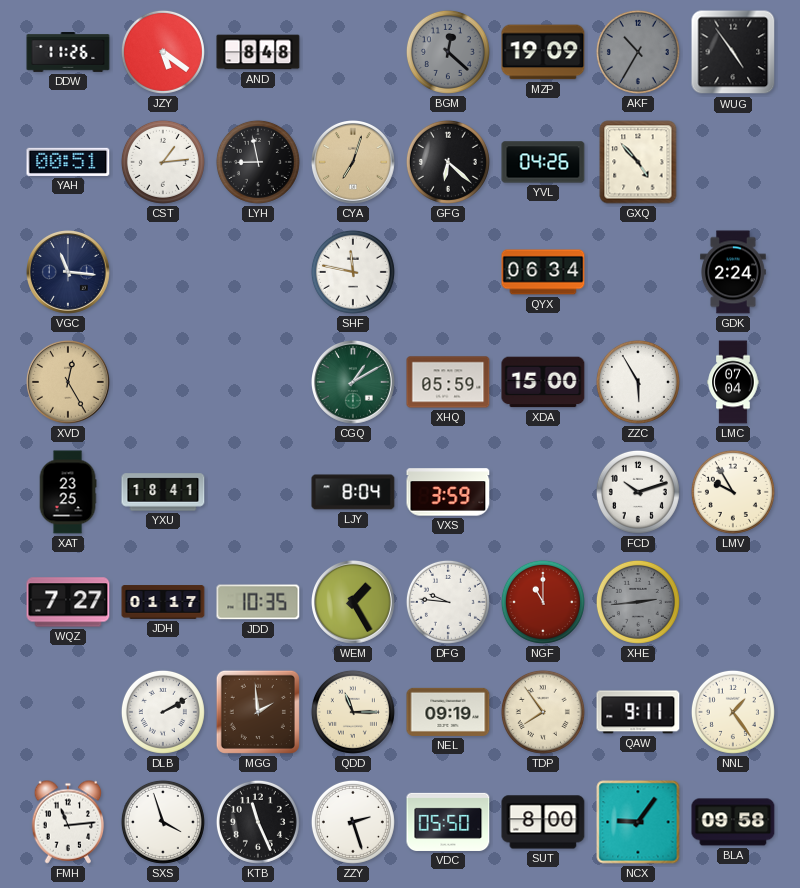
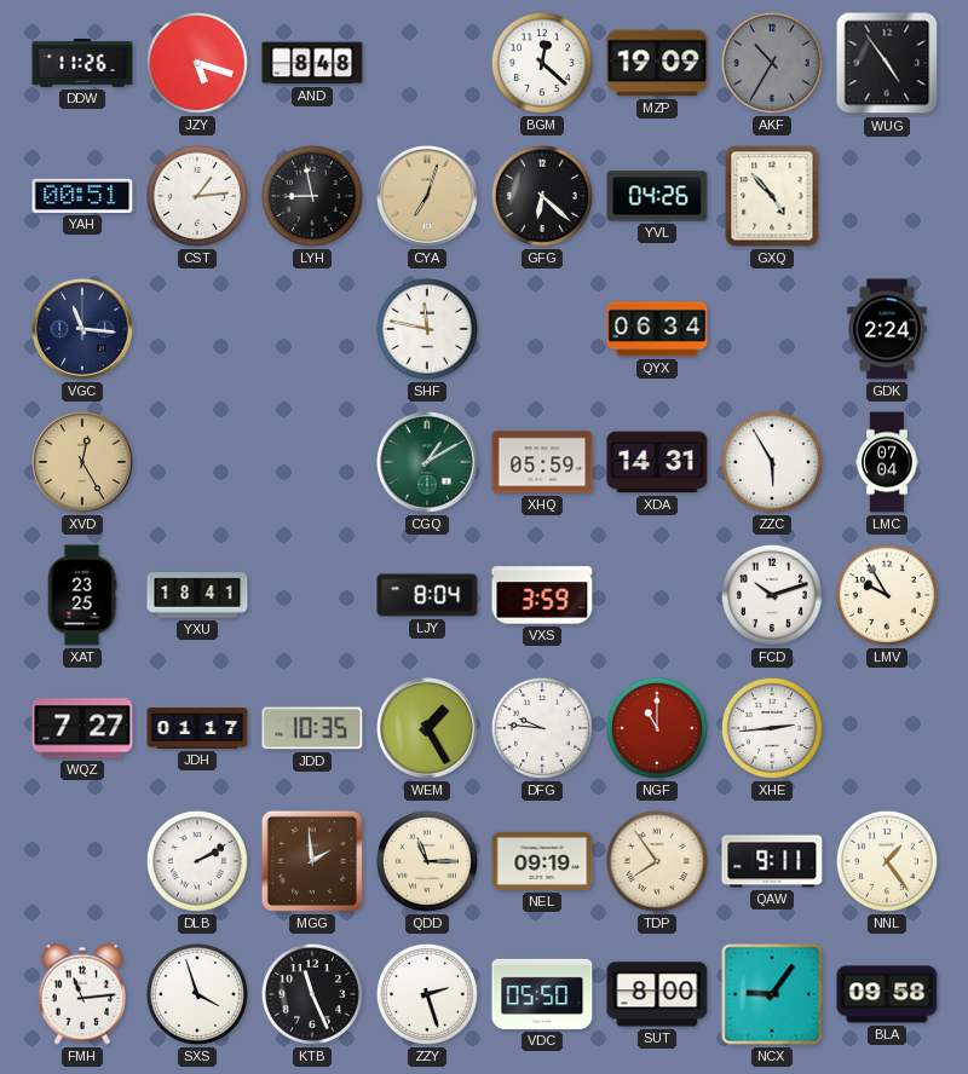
JZY: 5:21 -> 5:18
BGM dial: grey -> white
XDA: 15:00 -> 14:31
XHE dial: grey -> white
